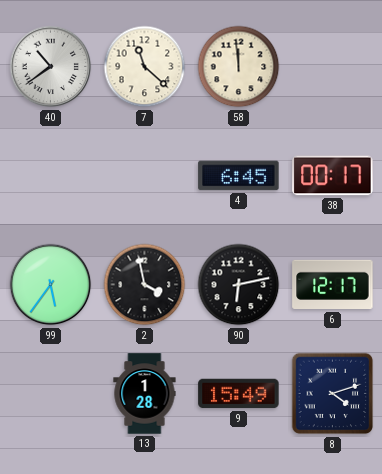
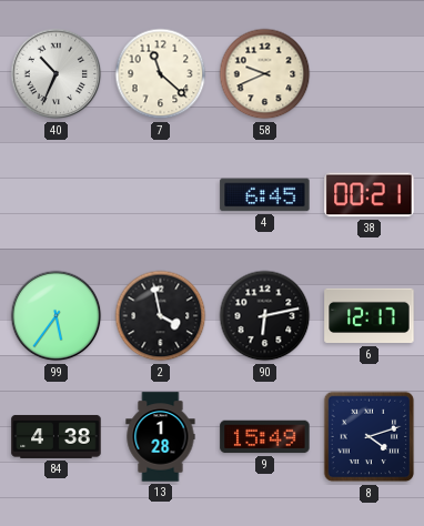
40: 10:39 -> 10:34
58: 11:59 -> 9:41
38: 00:17 -> 00:21
84: none -> 4:38
